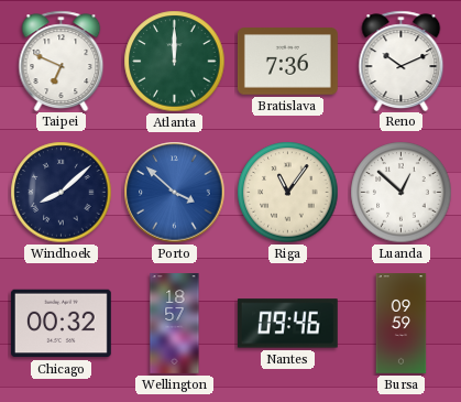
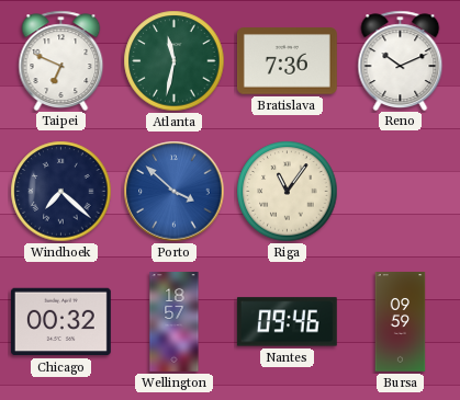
Atlanta: 12:00 -> 11:32
Windhoek: 8:08 -> 7:22
Luanda: 12:52 -> none
